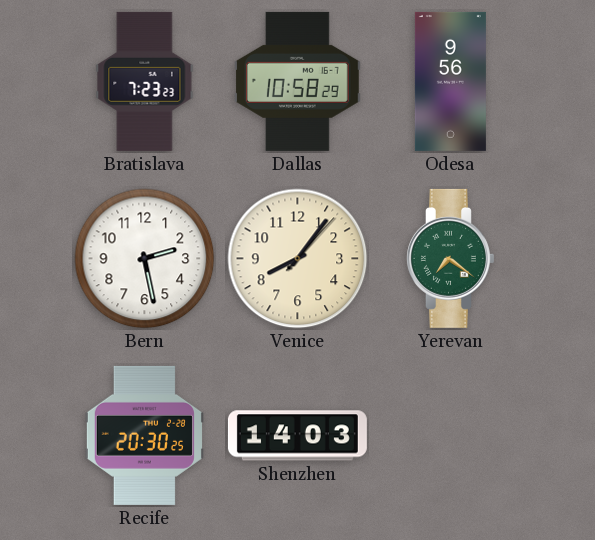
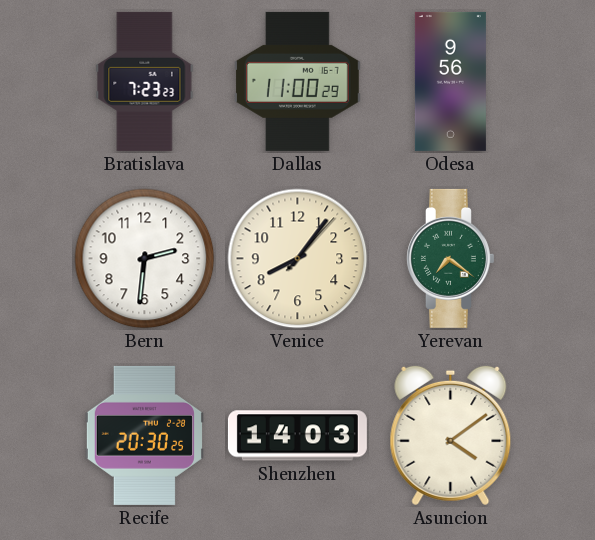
Dallas: 10:58 -> 11:00
Bern: 2:28 -> 2:31
Asuncion: none -> 4:09
